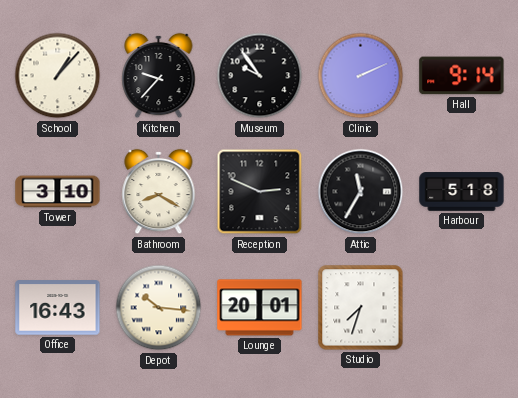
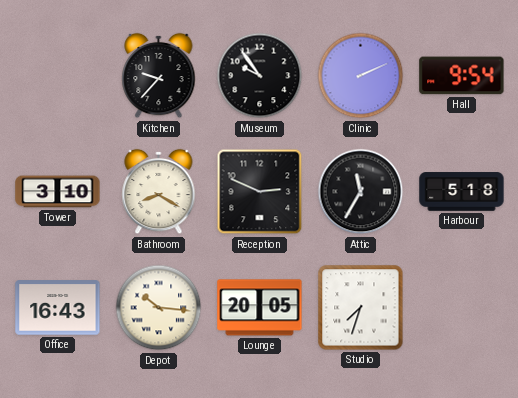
School: 1:07 -> none
Hall: 9:14 -> 9:54
Lounge: 20:01 -> 20:05
